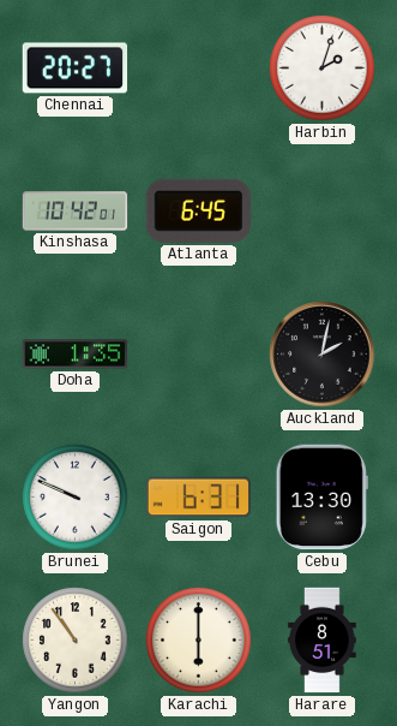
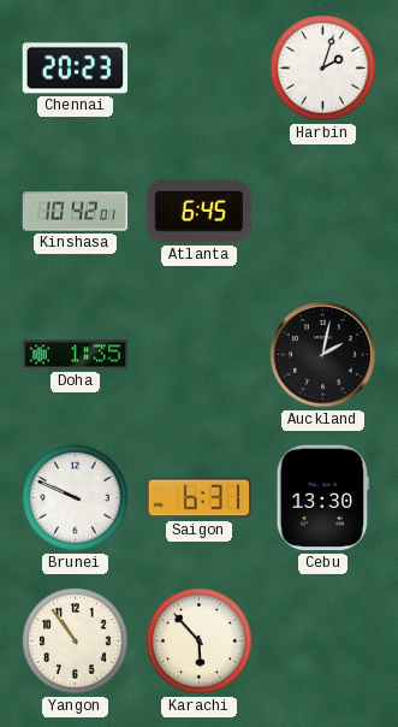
Chennai: 20:27 -> 20:23
Karachi: 6:00 -> 5:53
Harare: 8:51 -> none
